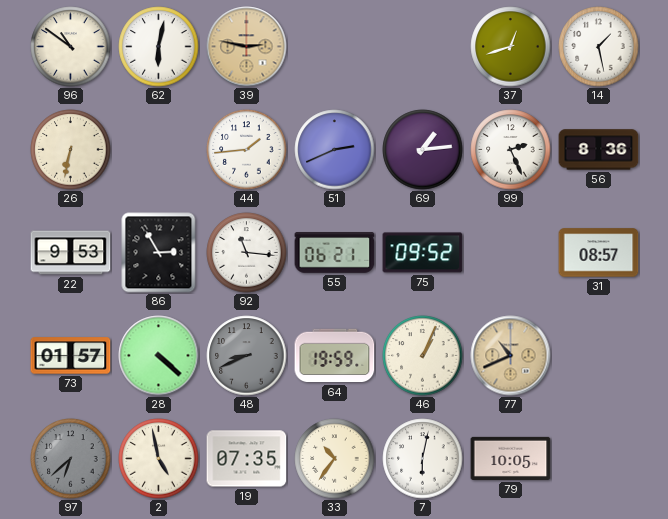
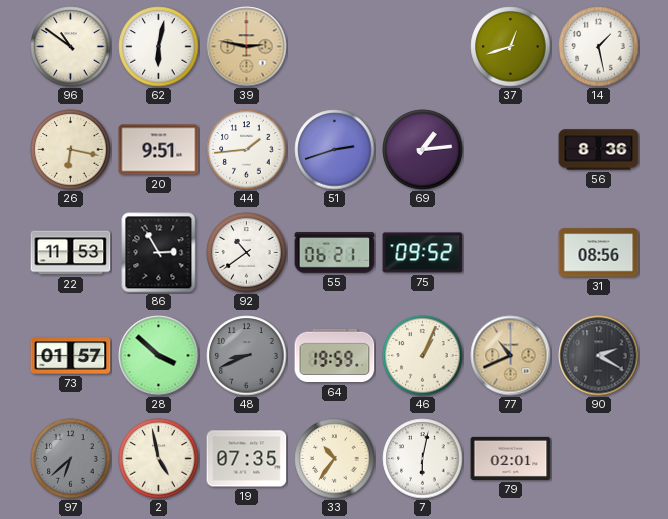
26: 6:32 -> 6:17
20: none -> 9:51
51: 2:41 -> 2:42
99: 2:26 -> none
22: 9:53 -> 11:53
92: 11:16 -> 10:39
31: 08:57 -> 08:56
28: 4:22 -> 3:52
90: none -> 2:20
79: 10:05 -> 02:01
